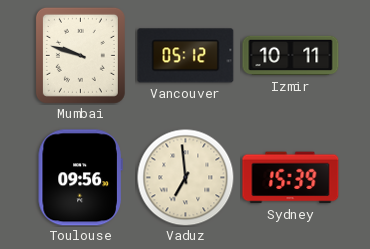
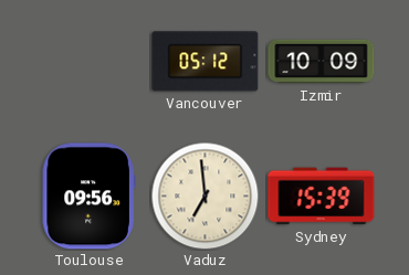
Mumbai: 9:48 -> none
Izmir: 10:11 -> 10:09
